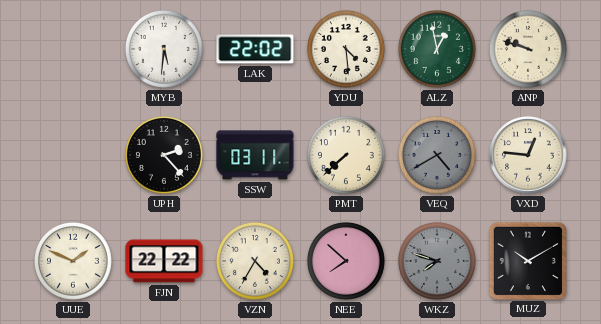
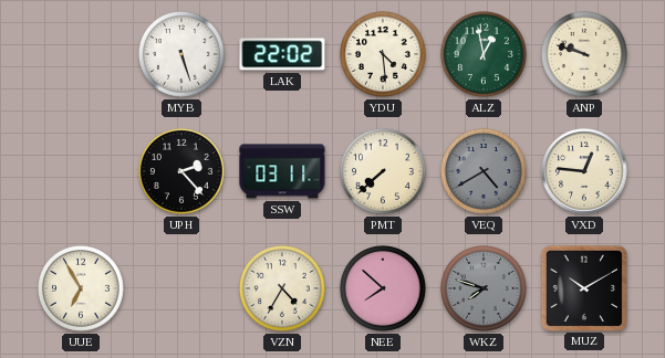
MYB: 5:31 -> 5:27
UUE: 1:49 -> 6:55
FJN: 22:22 -> none
